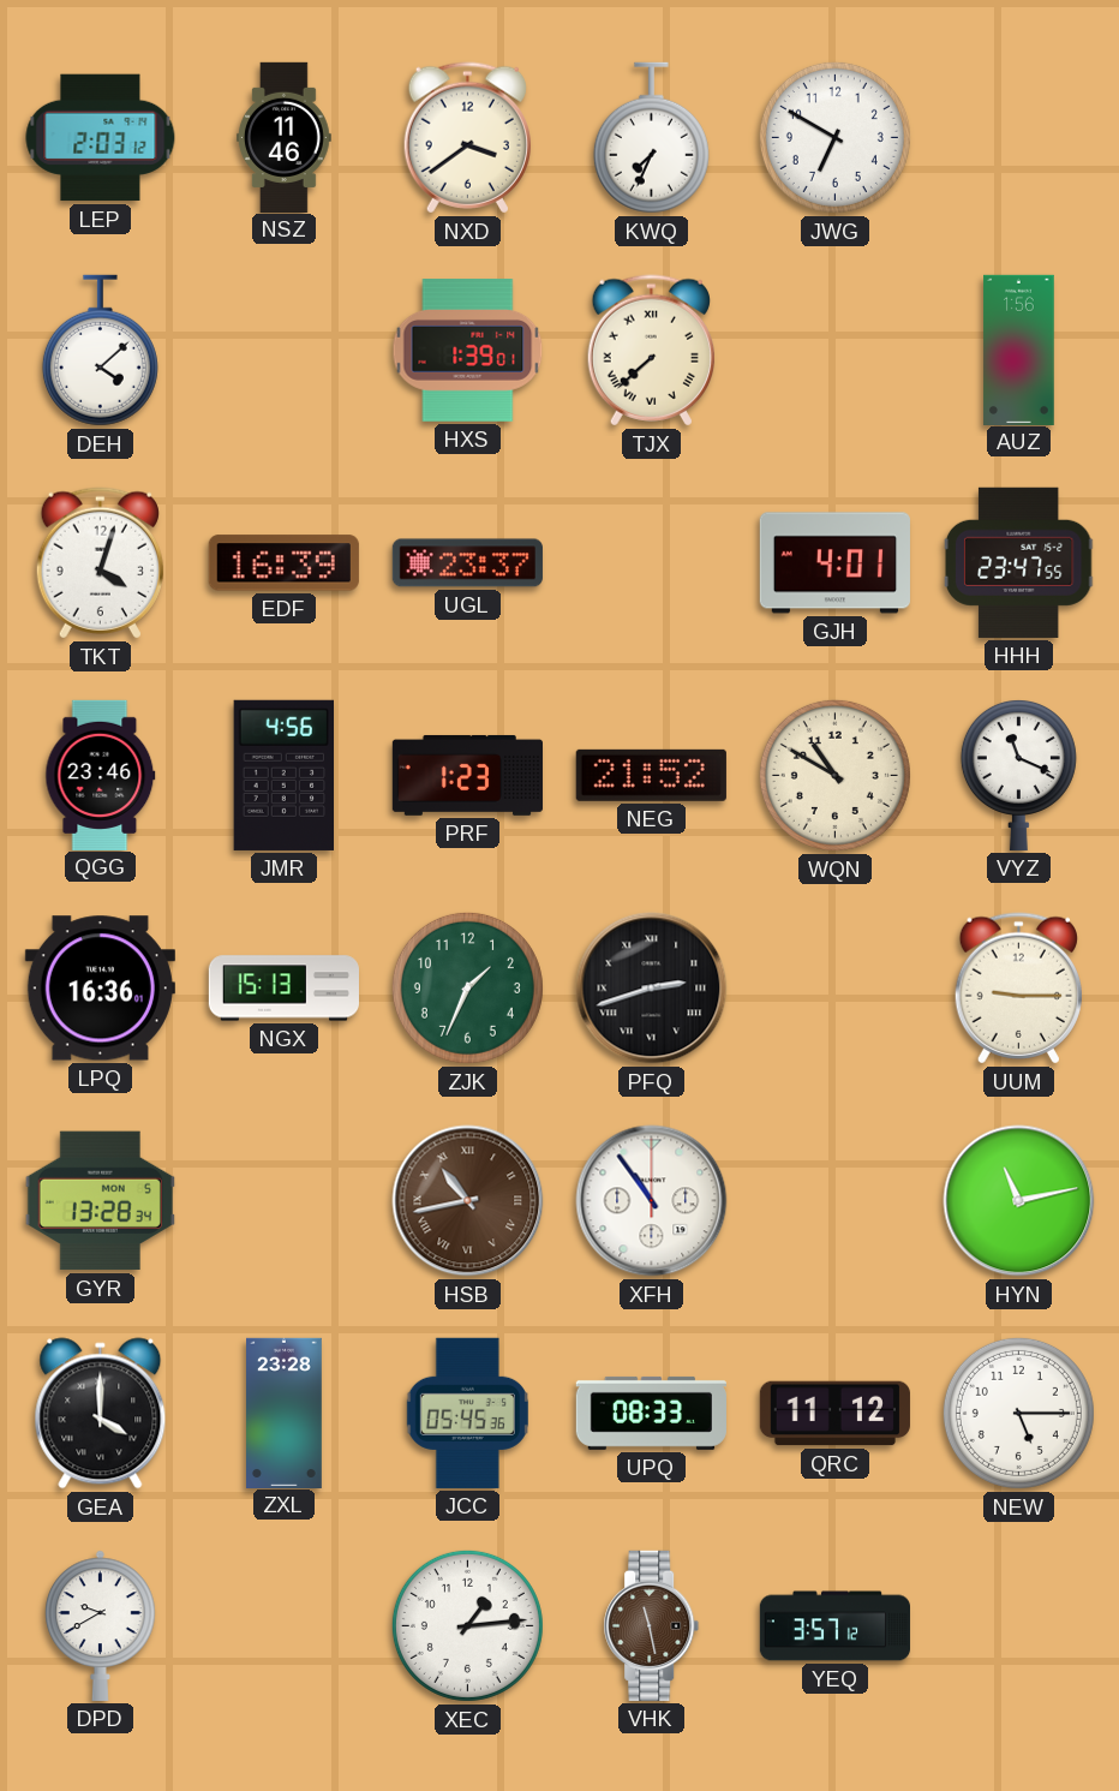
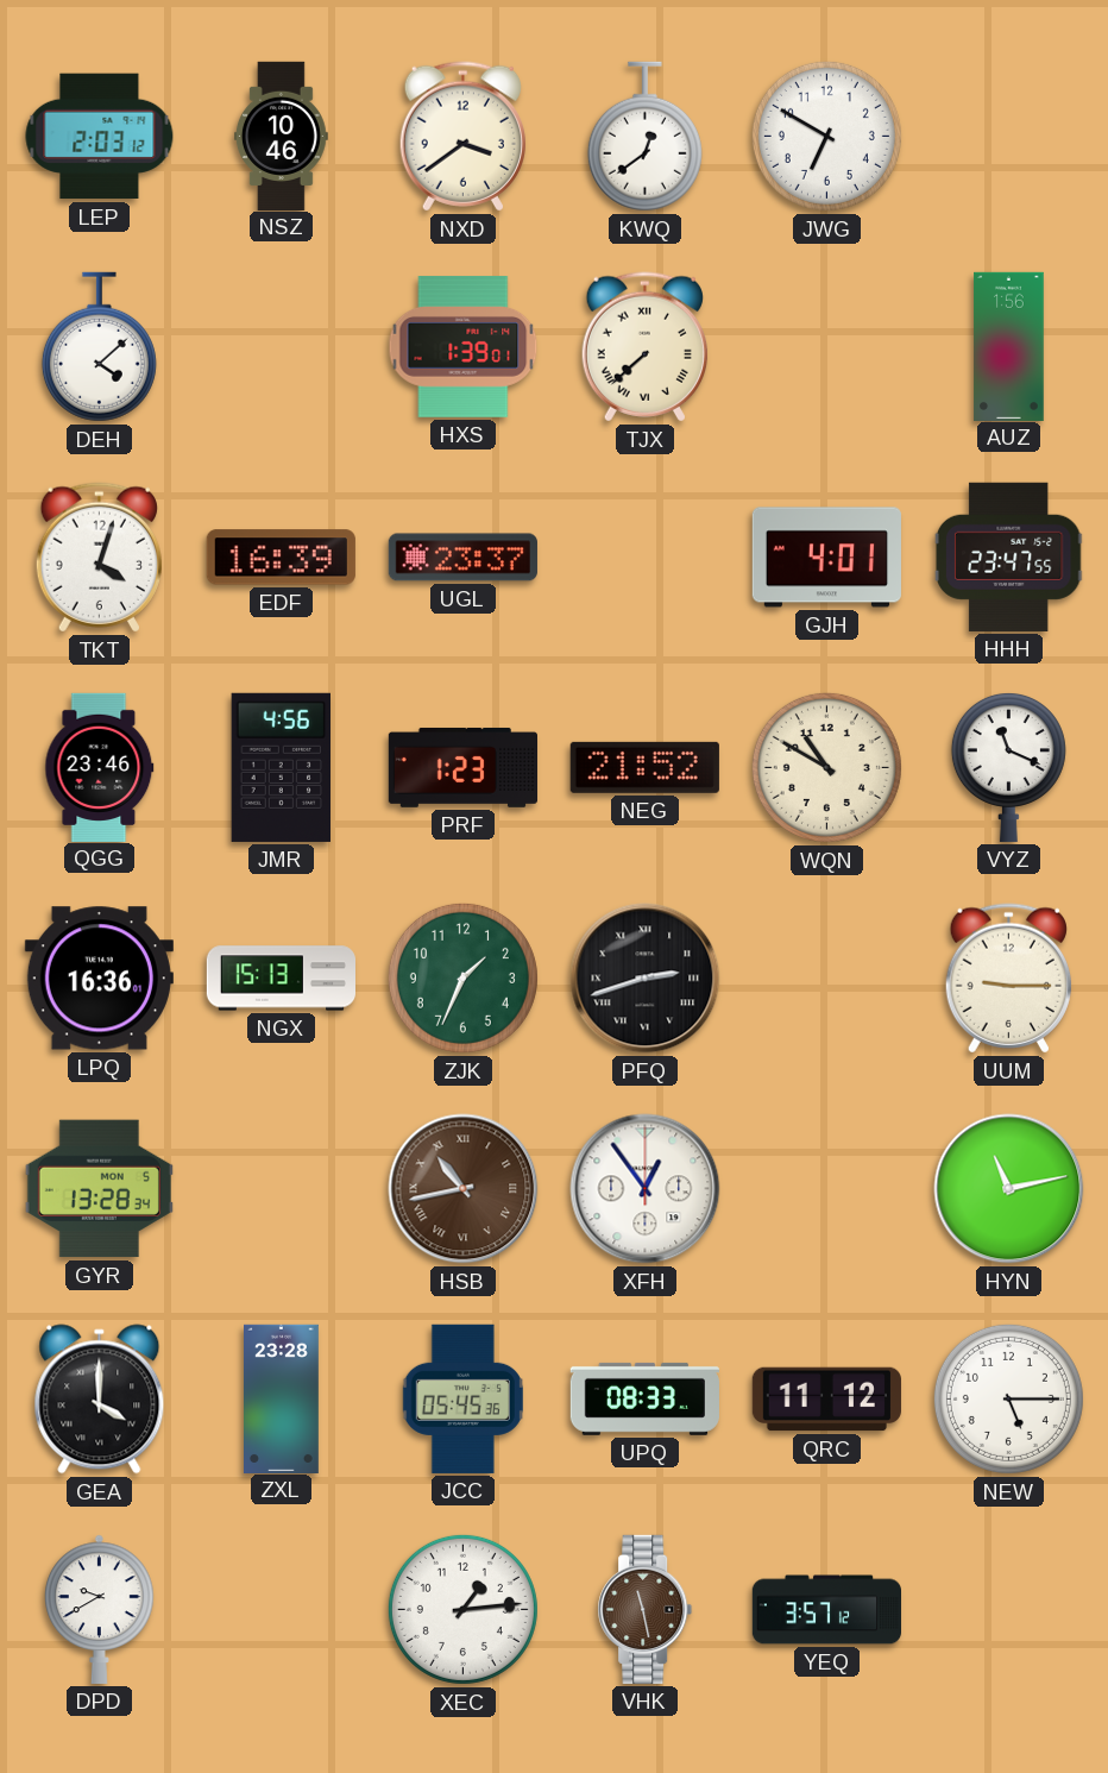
NSZ: 11:46 -> 10:46
KWQ: 7:34 -> 12:39
XFH: 10:54 -> 12:54
